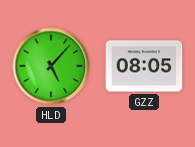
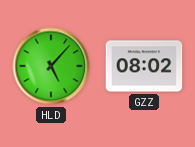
GZZ: 08:05 -> 08:02
